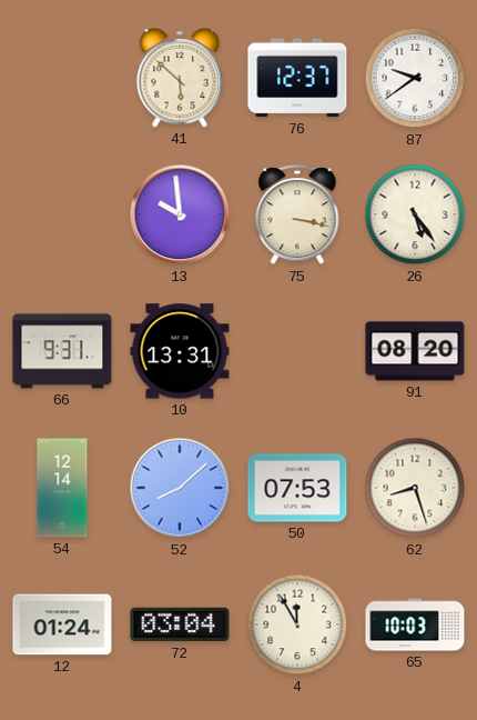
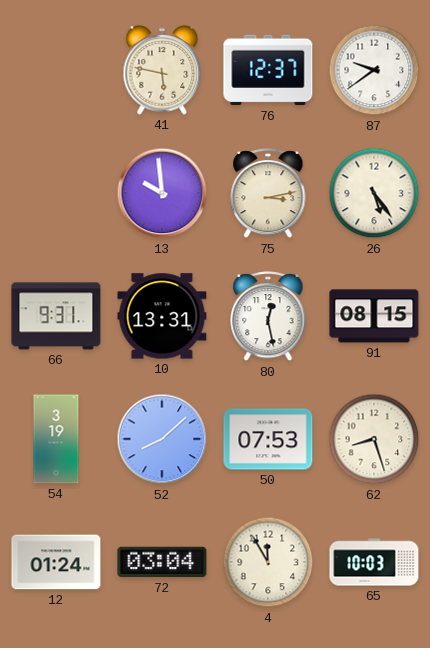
41: 5:52 -> 5:47
75: 3:17 -> 3:13
80: none -> 12:28
91: 08:20 -> 08:15
54: 12:14 -> 3:19
